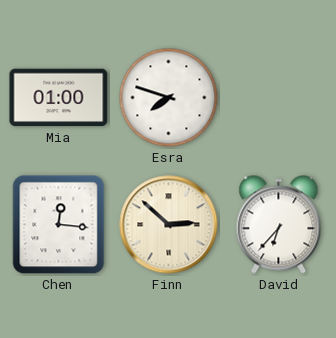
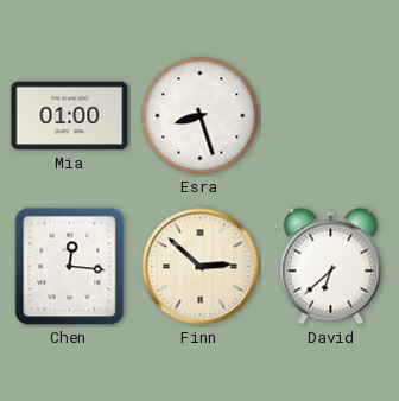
Esra: 7:48 -> 8:27
David: 6:37 -> 6:38
